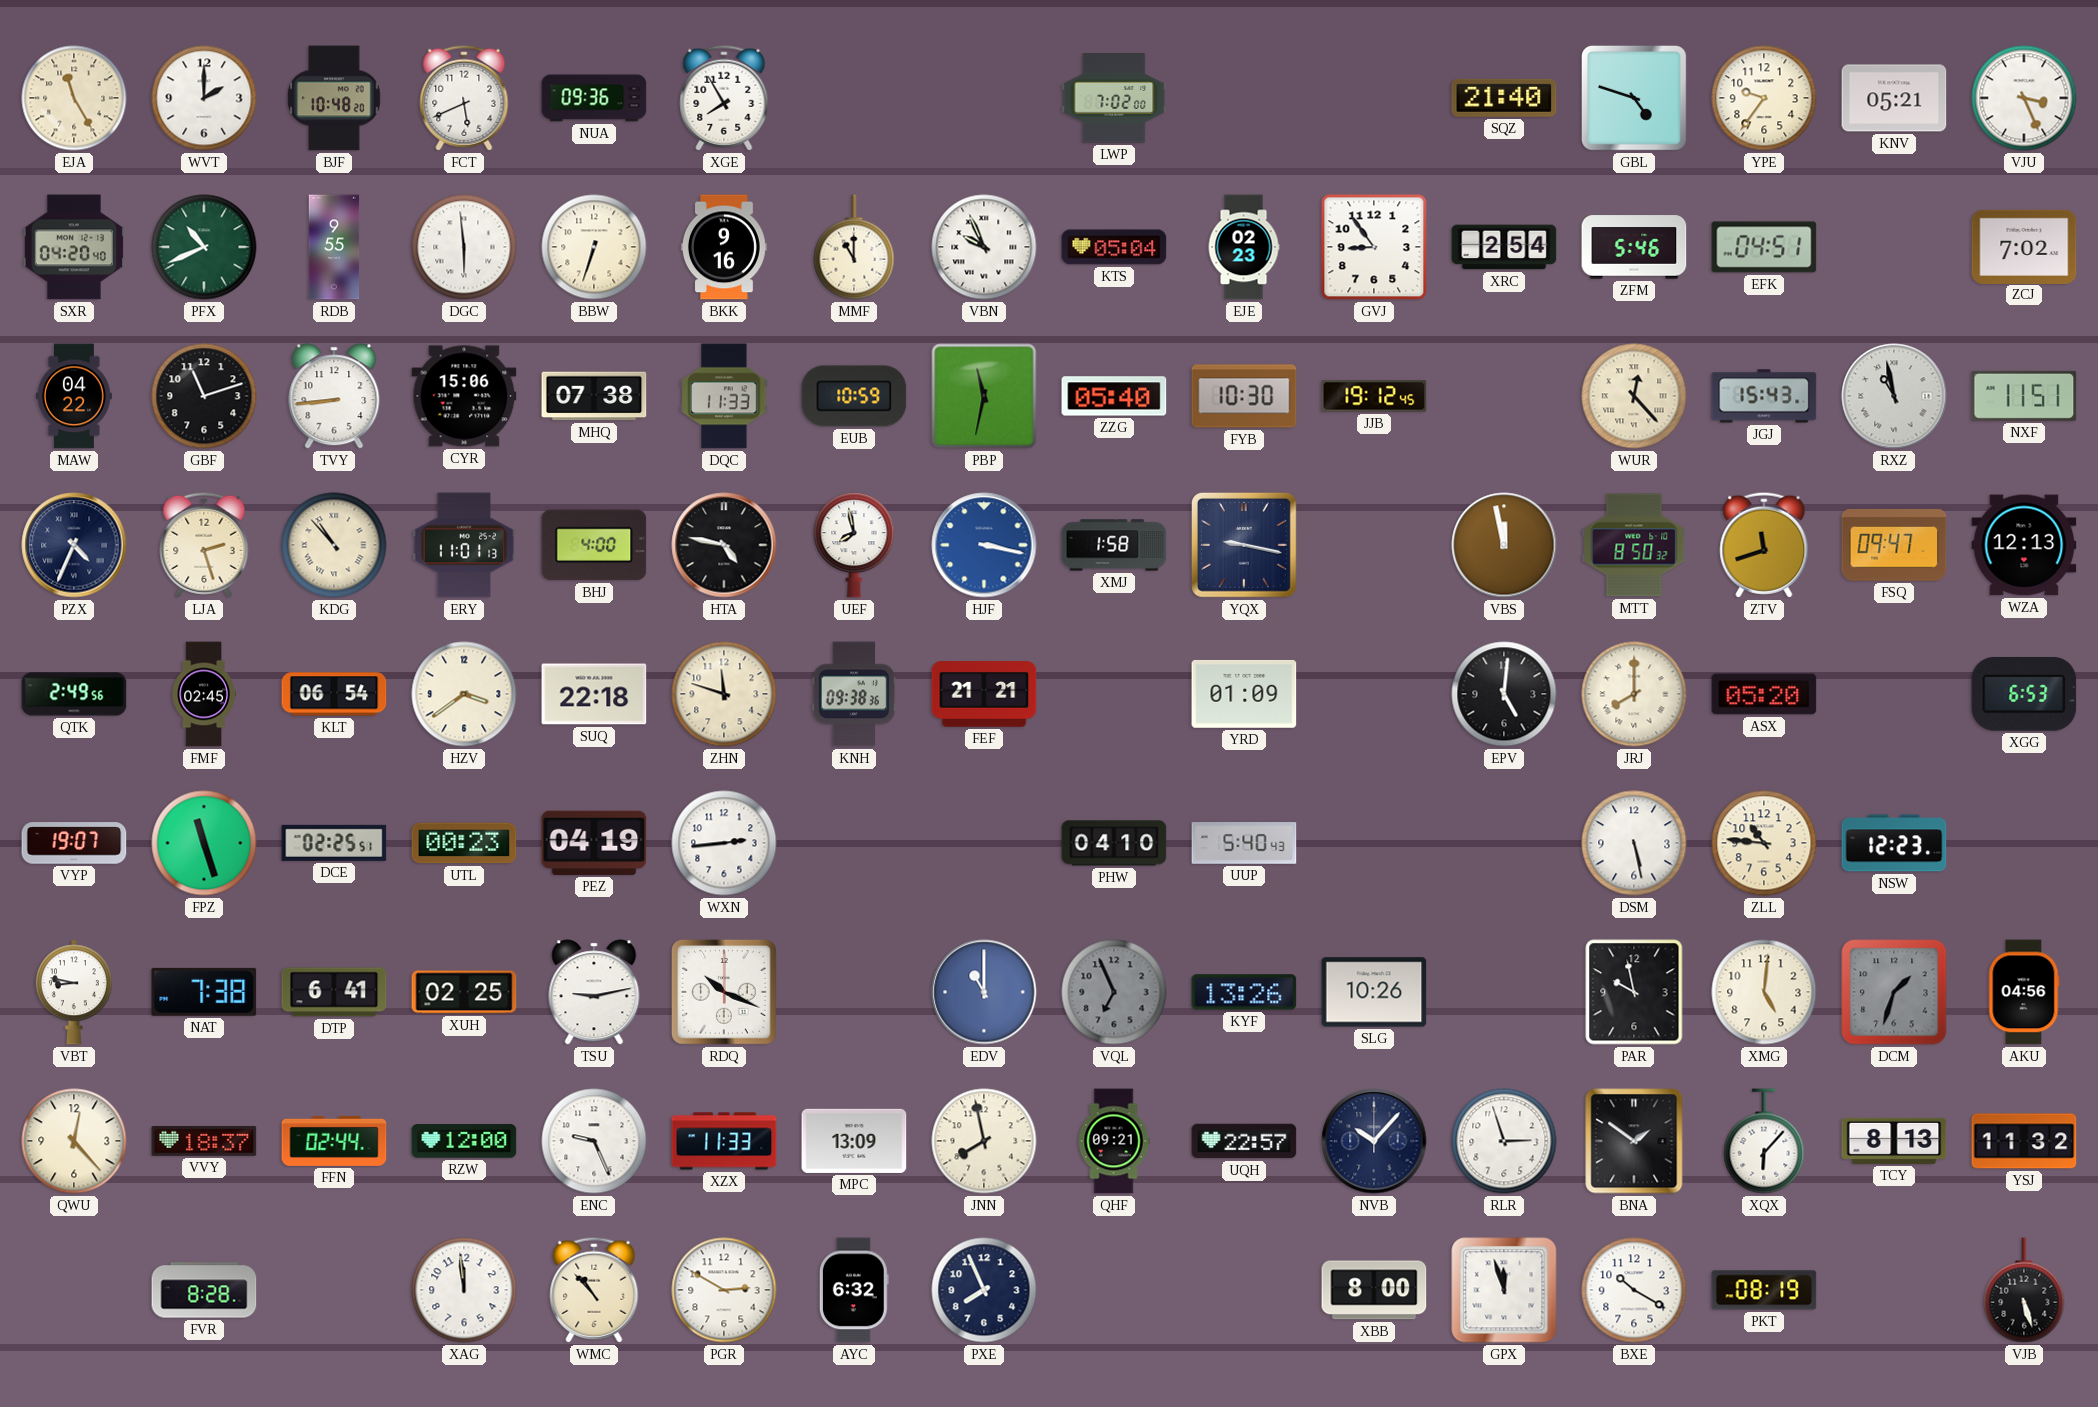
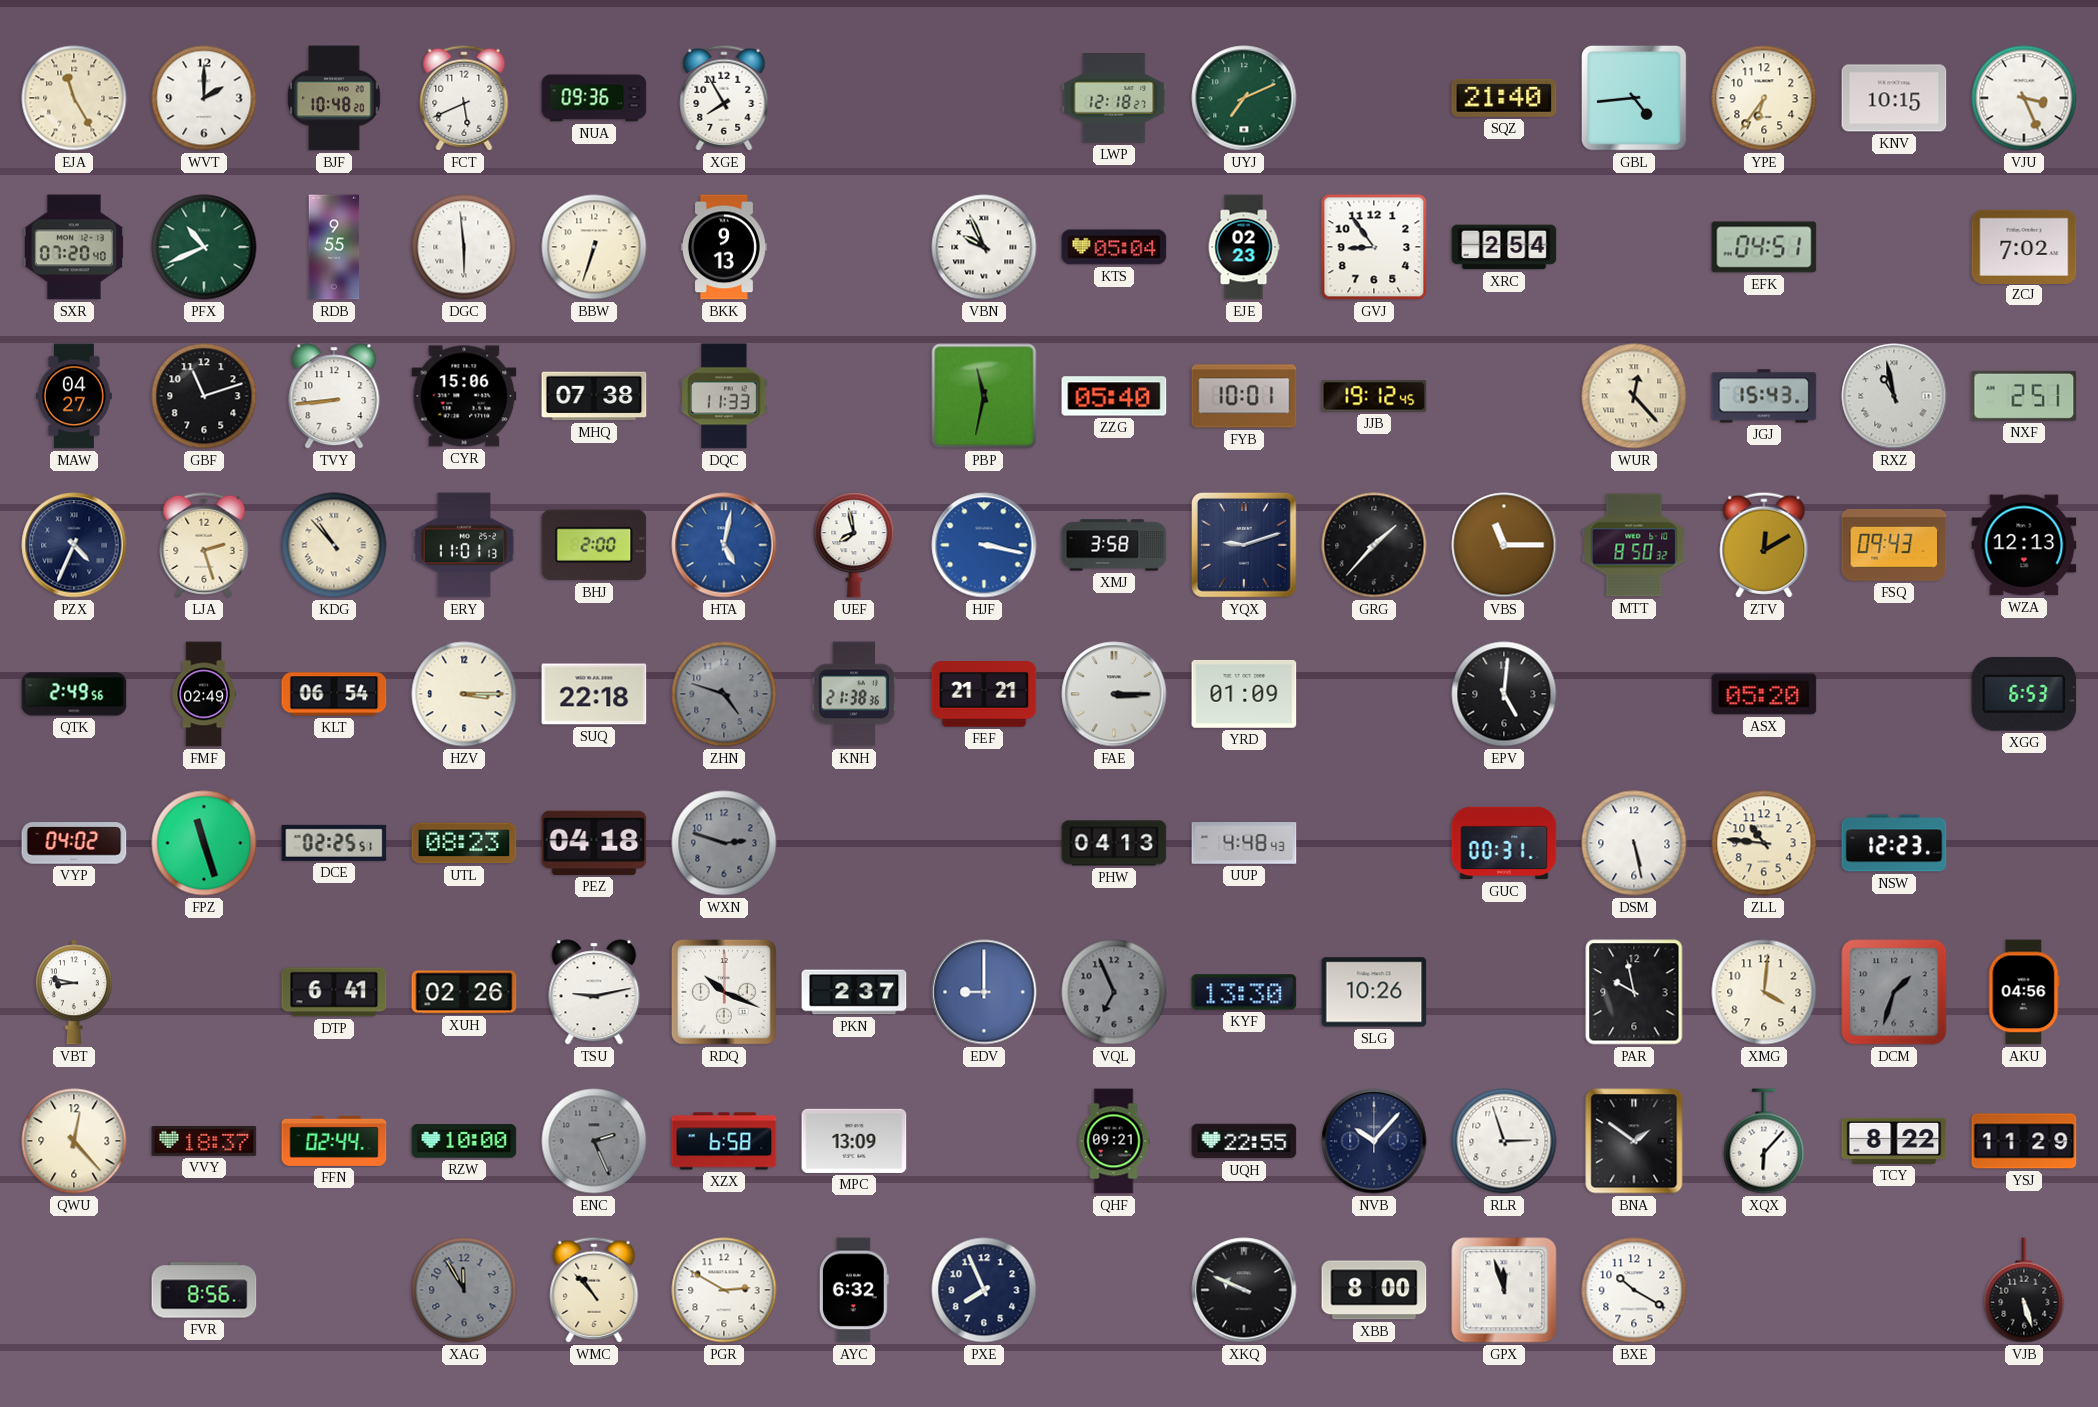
LWP: 7:02 -> 12:18
UYJ: none -> 7:11
GBL: 4:48 -> 4:44
YPE: 9:36 -> 6:36
KNV: 05:21 -> 10:15
SXR: 04:20 -> 07:20
BKK: 9:16 -> 9:13
MMF: 11:00 -> none
ZFM: 5:46 -> none
MAW: 04:22 -> 04:27
EUB: 10:59 -> none
FYB: 10:30 -> 10:01
NXF: 11:51 -> 2:51
BHJ: 4:00 -> 2:00
HTA: 4:47 -> 5:02
HTA dial: black -> blue
XMJ: 1:58 -> 3:58
YQX: 9:17 -> 9:12
GRG: none -> 1:37
VBS: 11:58 -> 11:15
ZTV: 11:42 -> 12:10
FSQ: 09:47 -> 09:43
FMF: 02:45 -> 02:49
HZV: 3:39 -> 3:15
ZHN: 11:48 -> 4:48
ZHN dial: cream -> grey
KNH: 09:38 -> 21:38
FAE: none -> 3:15
JRJ: 8:00 -> none
VYP: 19:07 -> 04:02
UTL: 00:23 -> 08:23
PEZ: 04:19 -> 04:18
WXN: 2:44 -> 2:48
WXN dial: white -> grey
PHW: 04:10 -> 04:13
UUP: 5:40 -> 4:48
GUC: none -> 00:31
NAT: 7:38 -> none
XUH: 02:25 -> 02:26
PKN: none -> 2:37
EDV: 11:00 -> 9:00
KYF: 13:26 -> 13:30
XMG: 5:01 -> 4:01
RZW: 12:00 -> 10:00
ENC: 9:26 -> 2:26
ENC dial: white -> grey
XZX: 11:33 -> 6:58
JNN: 7:58 -> none
UQH: 22:57 -> 22:55
TCY: 8:13 -> 8:22
YSJ: 11:32 -> 11:29
FVR: 8:28 -> 8:56
XAG: 11:59 -> 11:55
XAG dial: white -> grey
XKQ: none -> 9:49
PKT: 08:19 -> none
